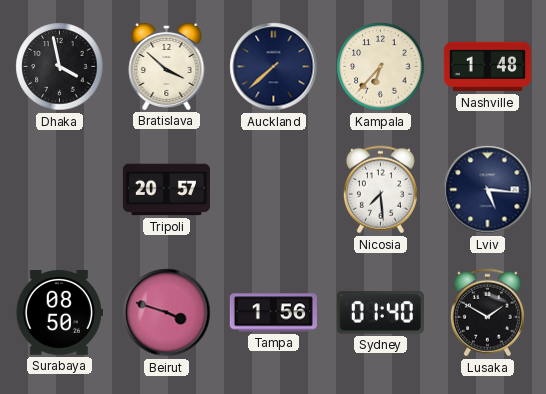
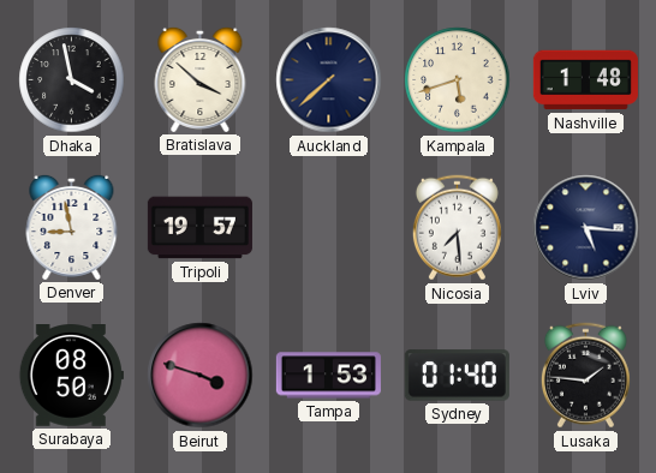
Kampala: 6:37 -> 5:42
Denver: none -> 8:58
Tripoli: 20:57 -> 19:57
Tampa: 1:56 -> 1:53
Lusaka: 1:50 -> 1:46
